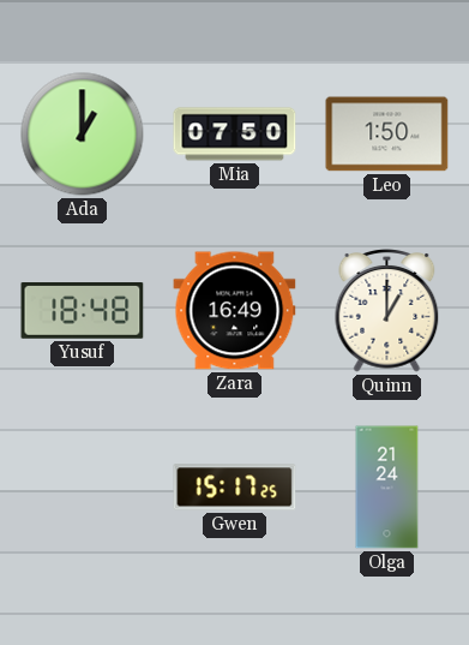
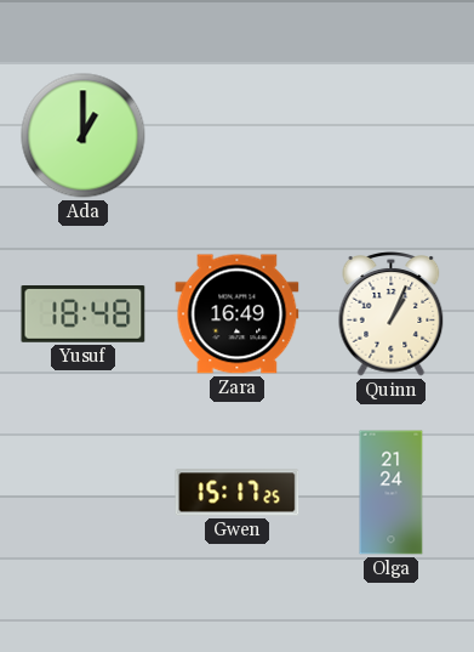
Mia: 07:50 -> none
Leo: 1:50 -> none
Quinn: 1:00 -> 1:04
